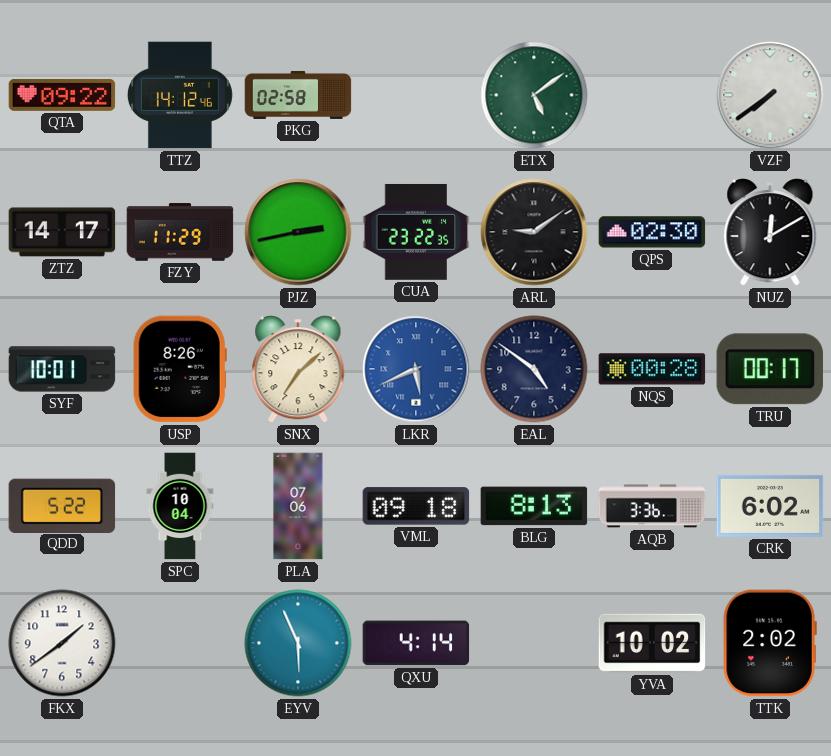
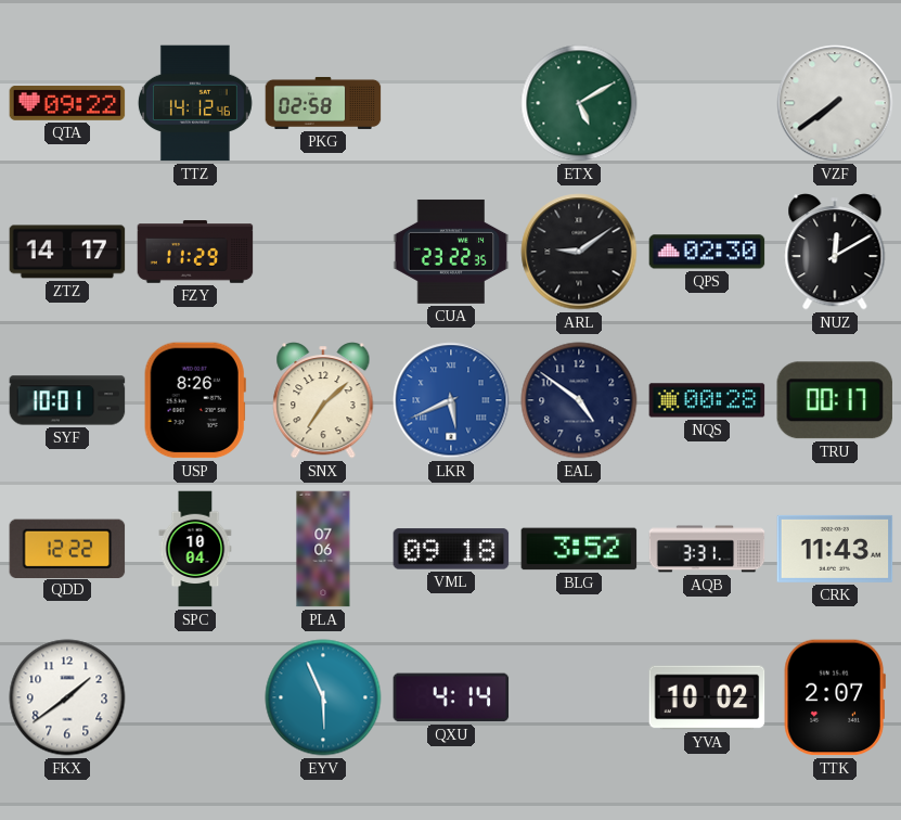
ETX: 5:09 -> 5:10
PJZ: 2:43 -> none
QDD: 5:22 -> 12:22
BLG: 8:13 -> 3:52
AQB: 3:36 -> 3:31
CRK: 6:02 -> 11:43
TTK: 2:02 -> 2:07
